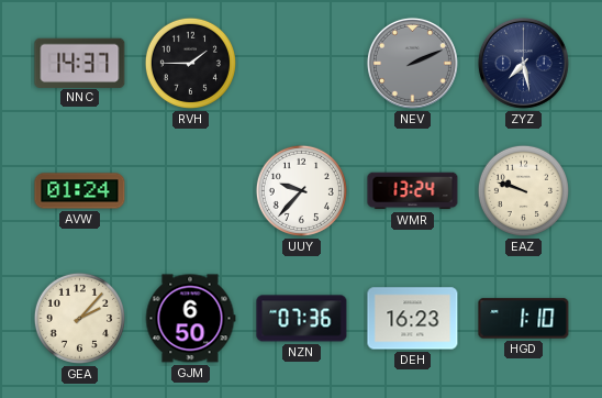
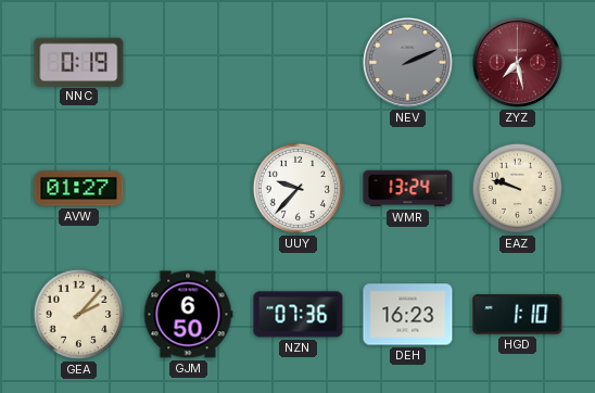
NNC: 14:37 -> 0:19
RVH: 1:45 -> none
ZYZ dial: navy -> burgundy
AVW: 01:24 -> 01:27
